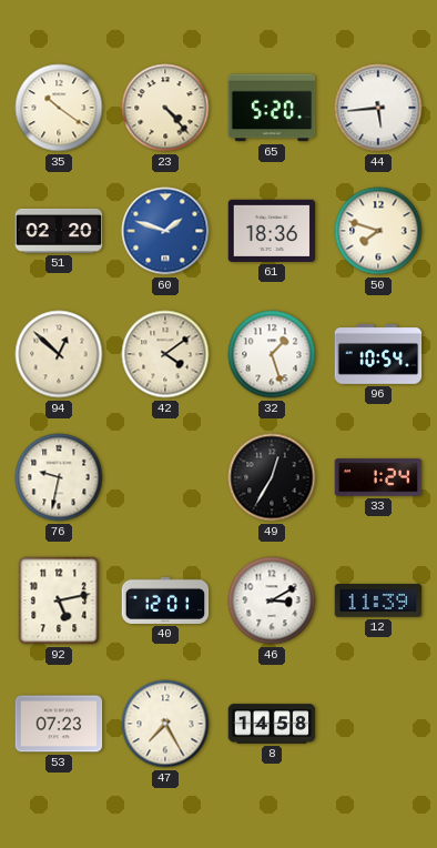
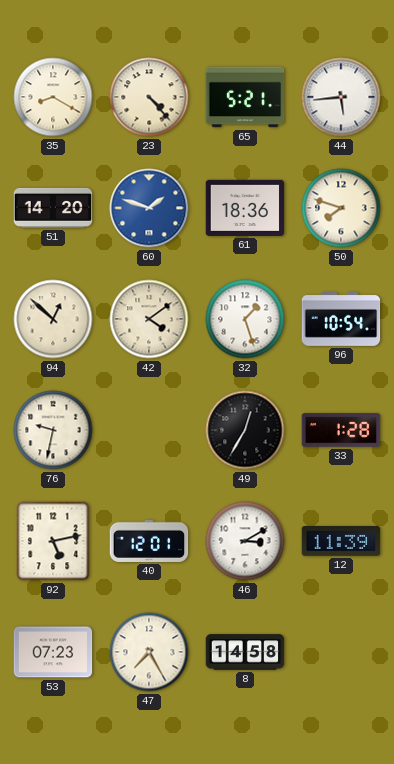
35: 10:21 -> 8:20
65: 5:20 -> 5:21
51: 02:20 -> 14:20
33: 1:24 -> 1:28
